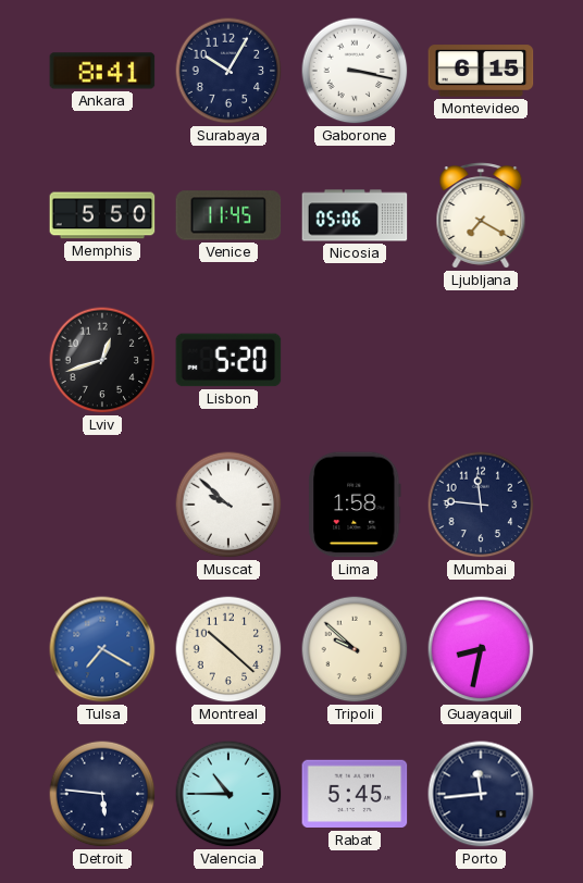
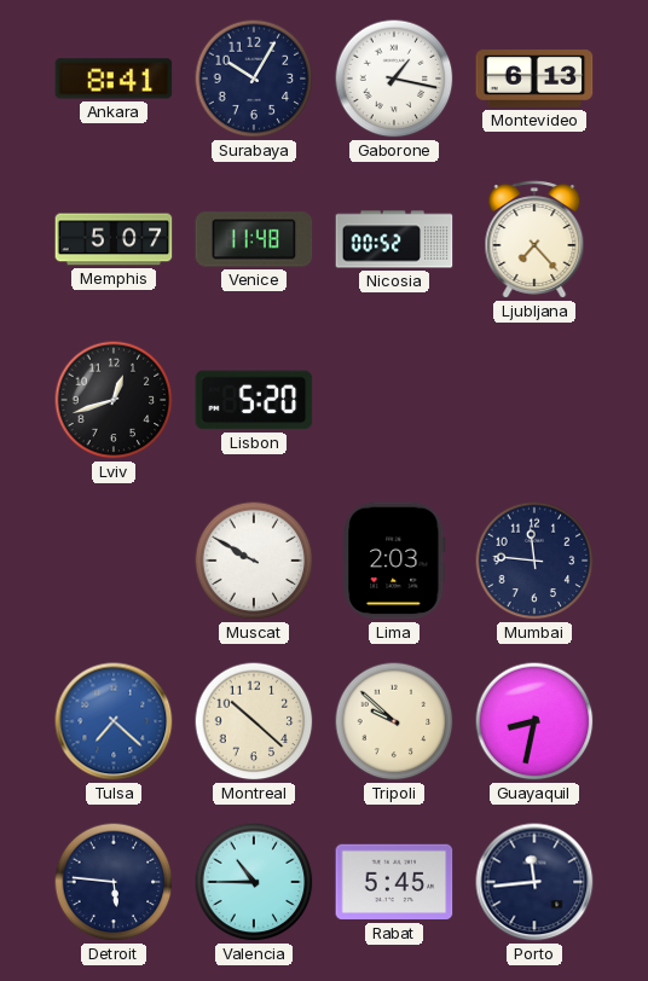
Gaborone: 3:17 -> 1:17
Montevideo: 6:15 -> 6:13
Memphis: 5:50 -> 5:07
Venice: 11:45 -> 11:48
Nicosia: 05:06 -> 00:52
Ljubljana: 7:20 -> 7:23
Muscat: 9:52 -> 9:50
Lima: 1:58 -> 2:03
Tulsa: 7:20 -> 7:22
